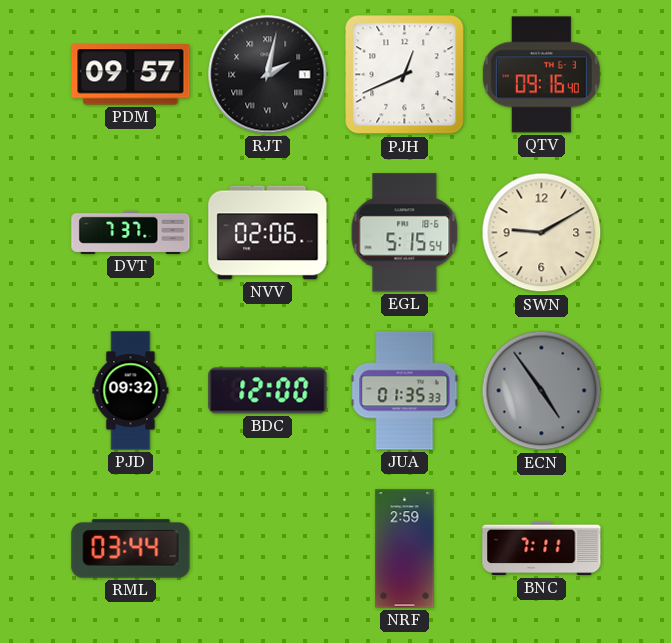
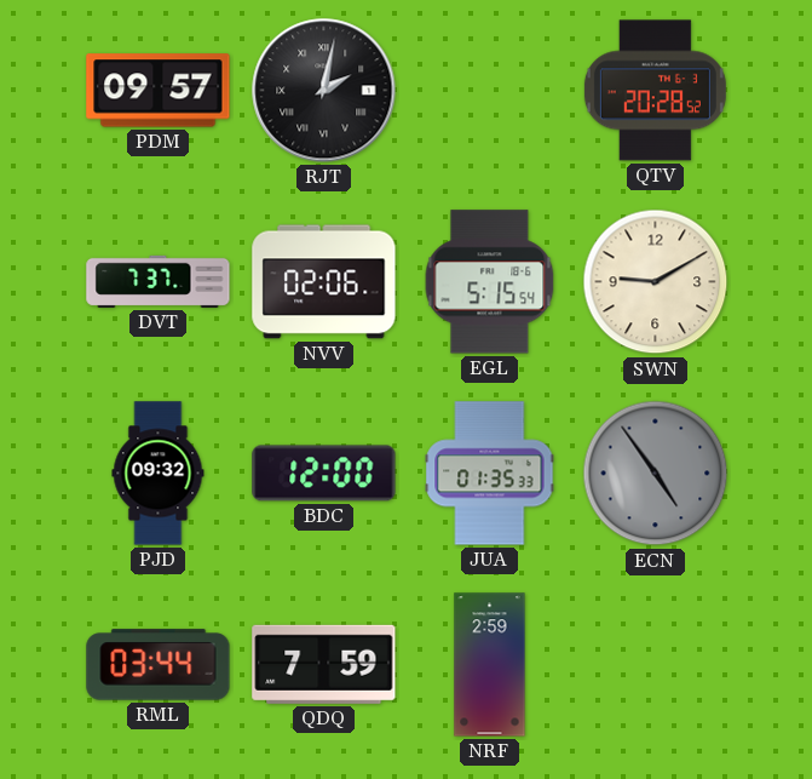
PJH: 12:41 -> none
QTV: 09:16 -> 20:28
QDQ: none -> 7:59
BNC: 7:11 -> none
